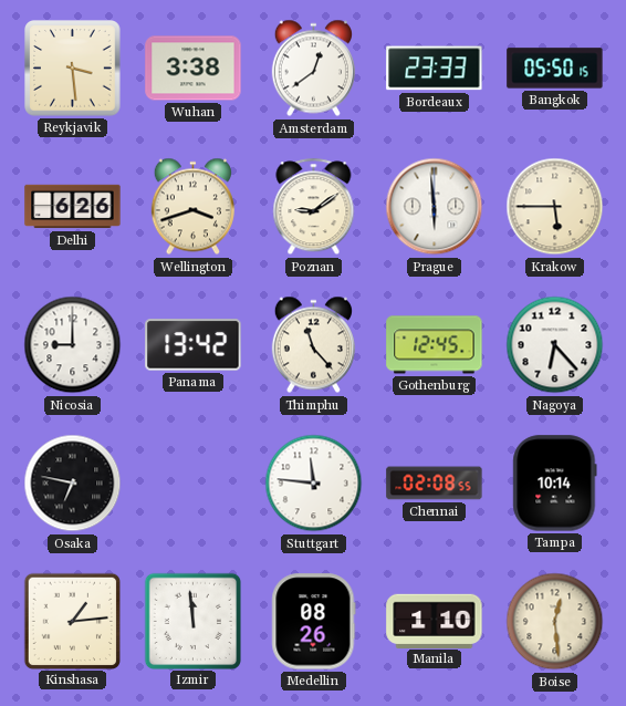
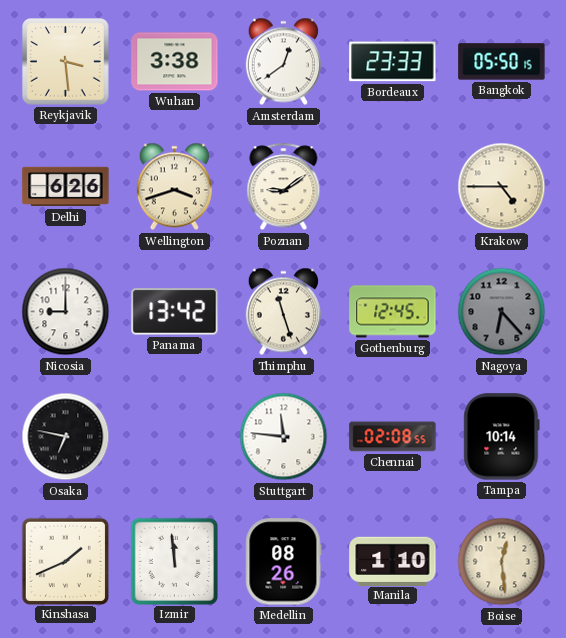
Prague: 5:59 -> none
Krakow: 5:45 -> 4:45
Thimphu: 11:23 -> 11:27
Nagoya dial: white -> grey
Kinshasa: 1:14 -> 1:41
